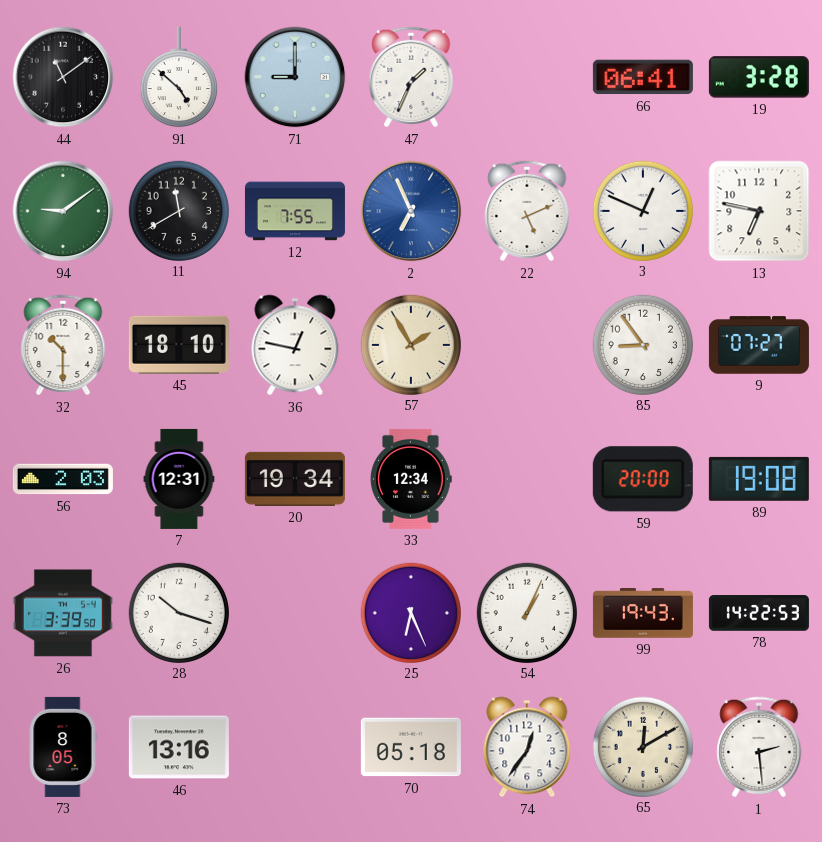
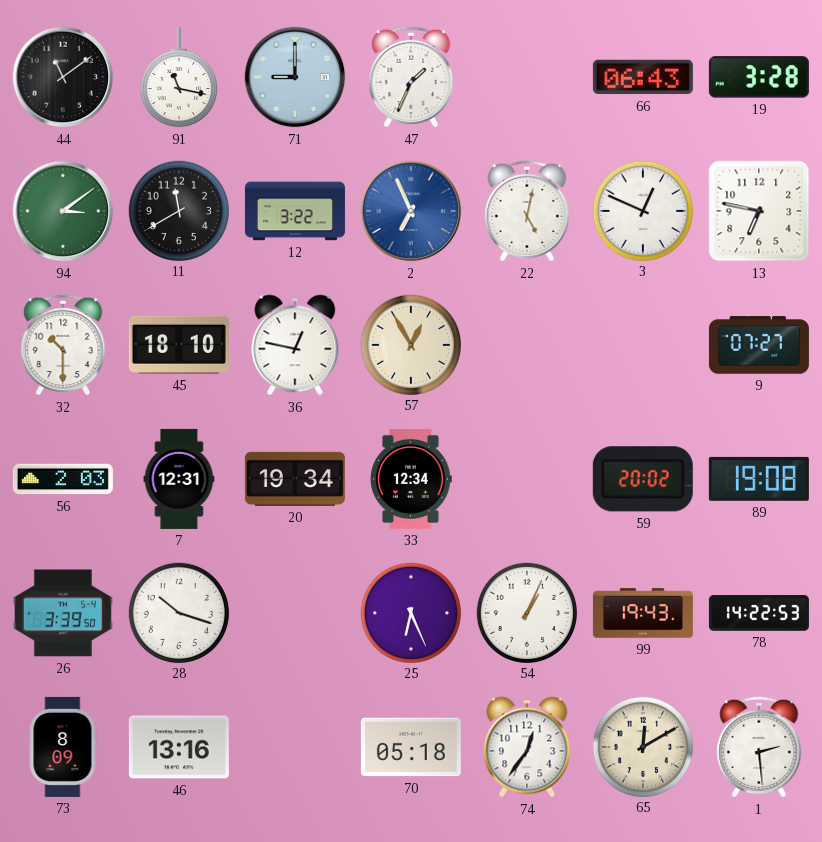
91: 4:52 -> 11:17
66: 06:41 -> 06:43
94: 9:09 -> 3:09
12: 7:55 -> 3:22
22: 5:11 -> 5:02
57: 1:55 -> 12:55
85: 8:54 -> none
59: 20:00 -> 20:02
73: 8:05 -> 8:09
